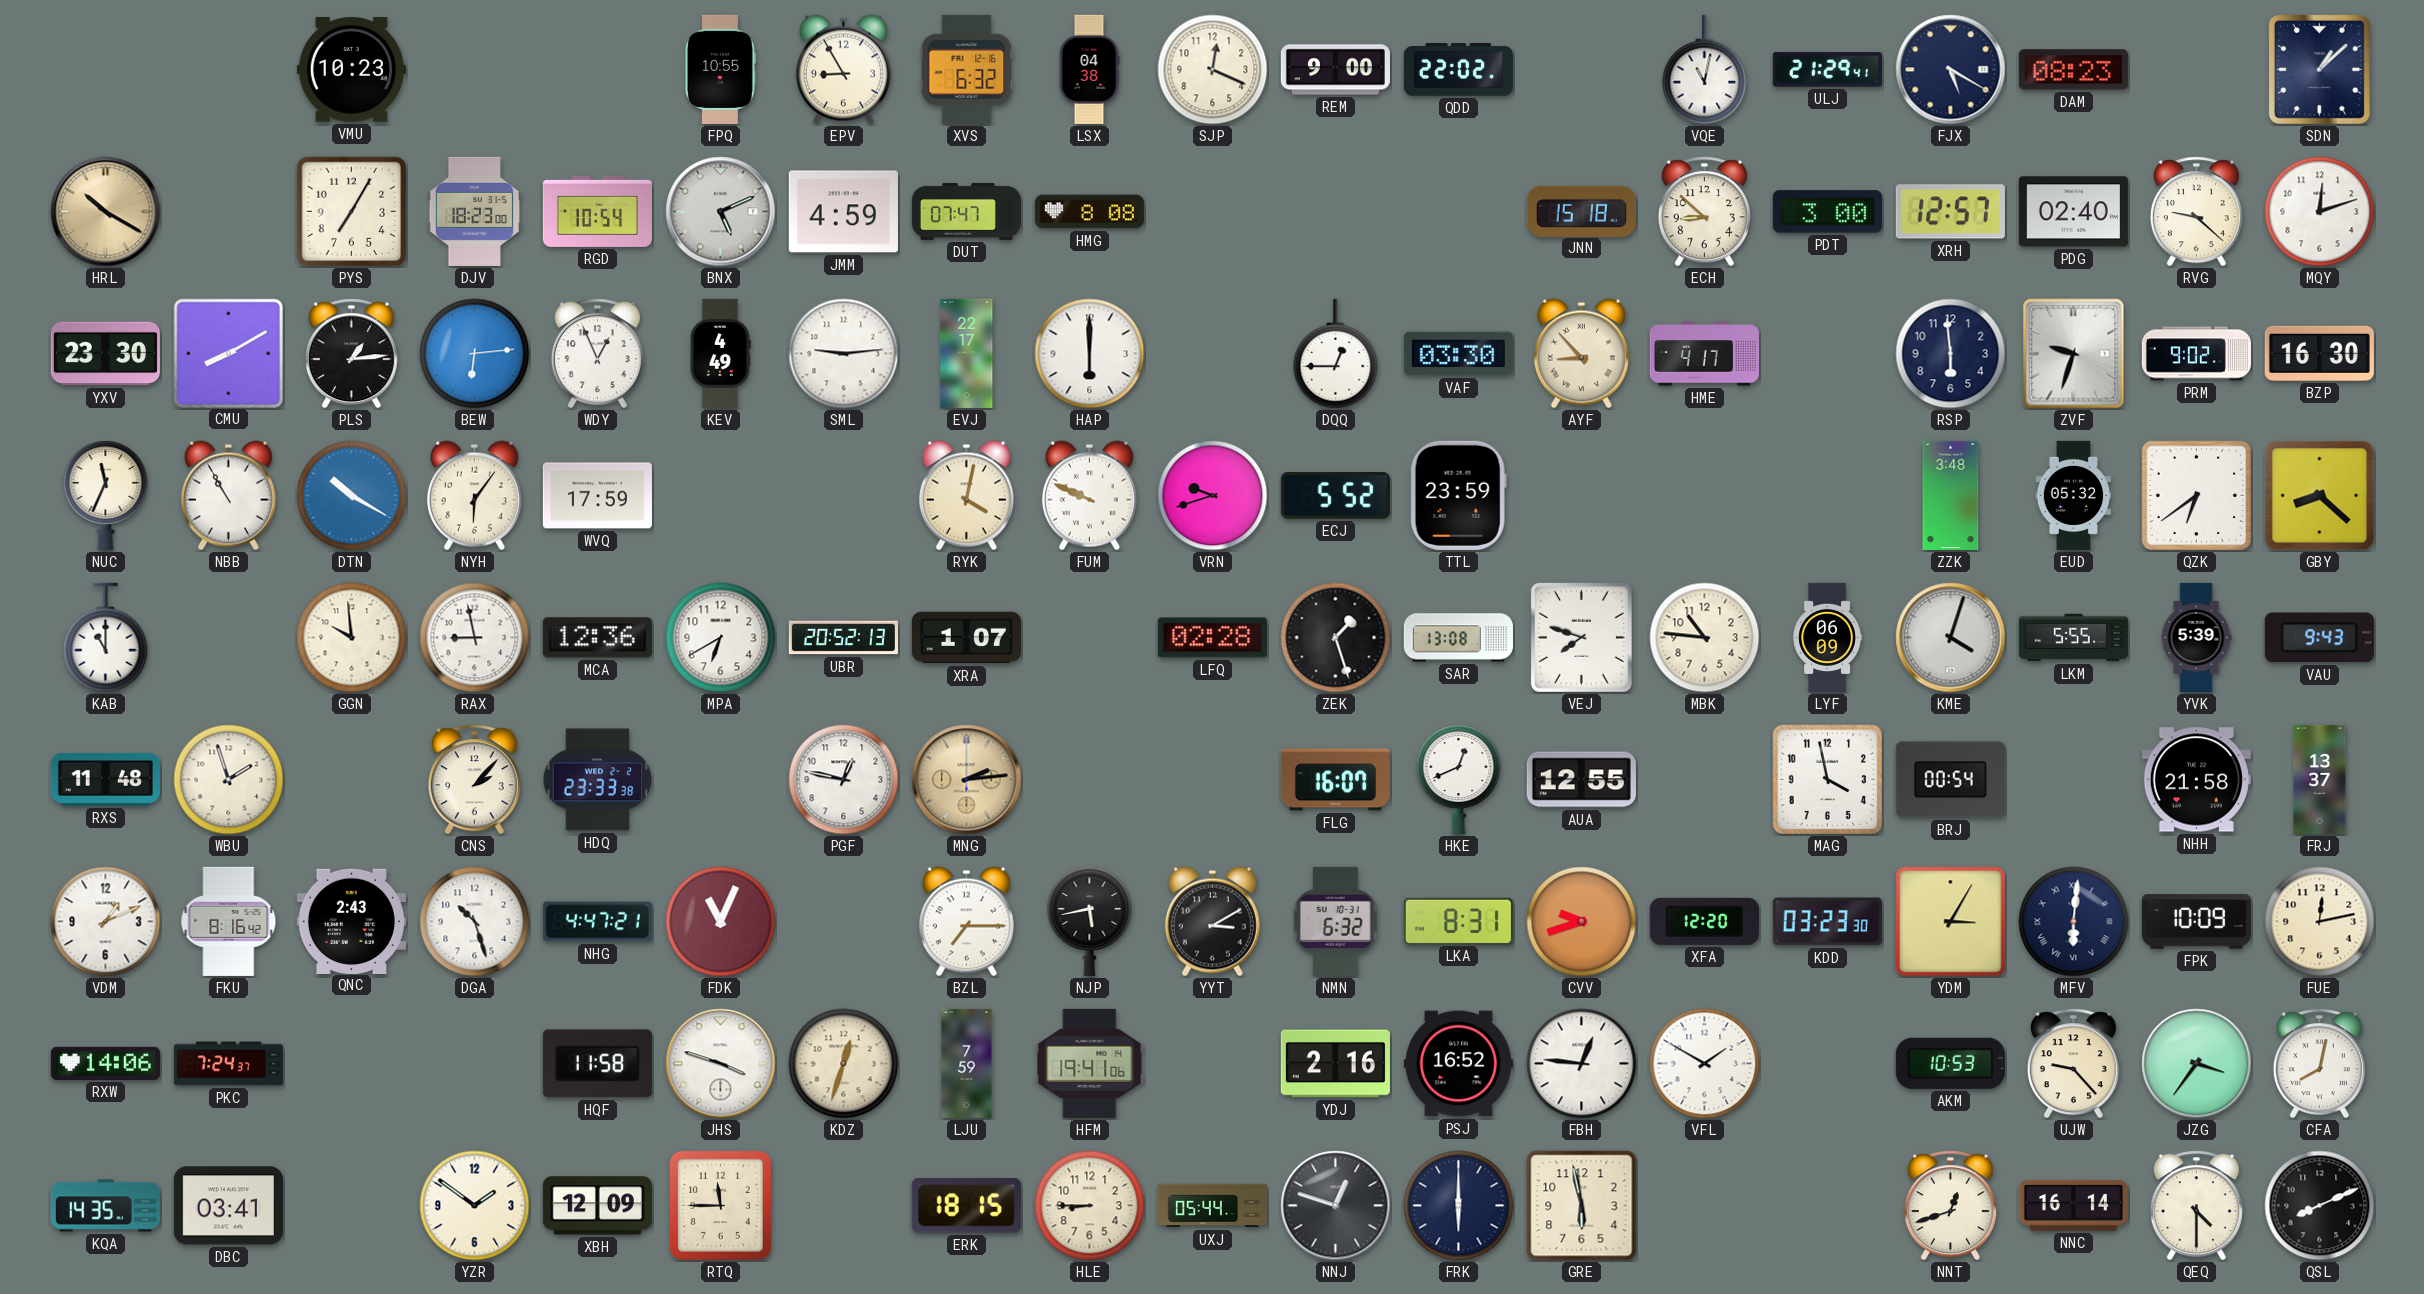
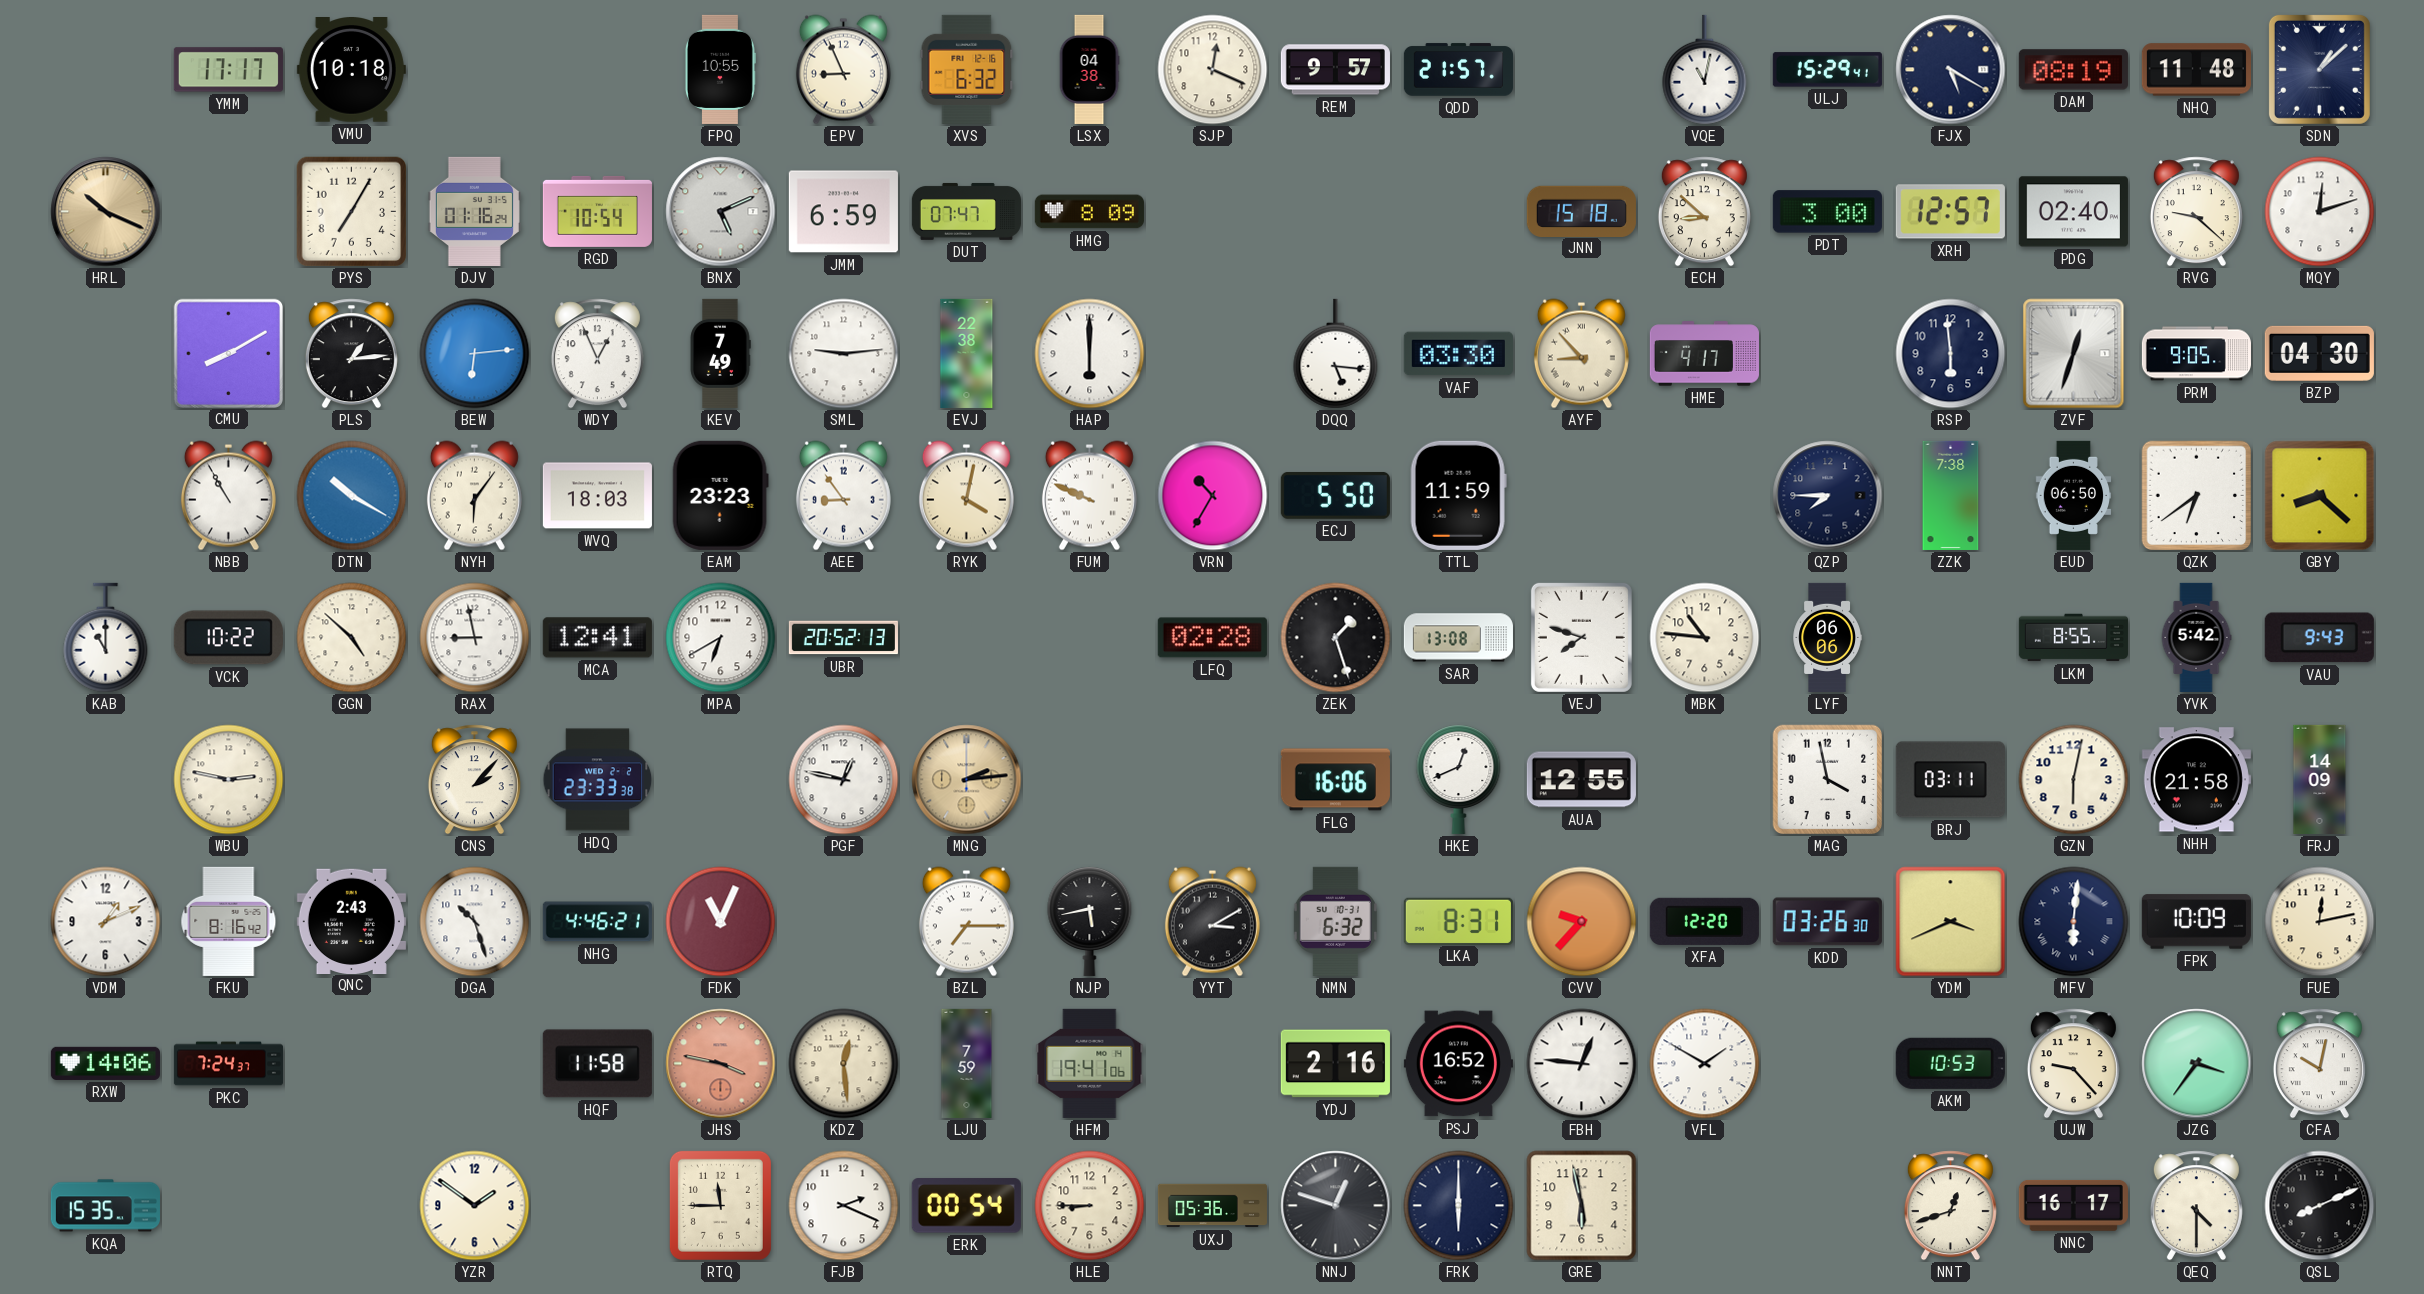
YMM: none -> 17:17
VMU: 10:23 -> 10:18
EPV: 8:55 -> 8:56
REM: 9:00 -> 9:57
QDD: 22:02 -> 21:57
ULJ: 21:29 -> 15:29
DAM: 08:23 -> 08:19
NHQ: none -> 11:48
HRL: 10:20 -> 10:19
DJV: 18:23 -> 01:16
JMM: 4:59 -> 6:59
HMG: 8:08 -> 8:09
YXV: 23:30 -> none
KEV: 4:49 -> 7:49
EVJ: 22:17 -> 22:38
DQQ: 12:45 -> 5:16
ZVF: 9:33 -> 12:33
PRM: 9:02 -> 9:05
BZP: 16:30 -> 04:30
NUC: 11:34 -> none
WVQ: 17:59 -> 18:03
EAM: none -> 23:23
AEE: none -> 8:54
VRN: 9:42 -> 10:35
ECJ: 5:52 -> 5:50
TTL: 23:59 -> 11:59
QZP: none -> 7:45
ZZK: 3:48 -> 7:38
EUD: 05:32 -> 06:50
VCK: none -> 10:22
GGN: 9:59 -> 4:52
MCA: 12:36 -> 12:41
XRA: 1:07 -> none
LYF: 06:09 -> 06:06
KME: 4:03 -> none
LKM: 5:55 -> 8:55
YVK: 5:39 -> 5:42
RXS: 11:48 -> none
WBU: 1:57 -> 2:47
FLG: 16:07 -> 16:06
BRJ: 00:54 -> 03:11
GZN: none -> 6:02
FRJ: 13:37 -> 14:09
NHG: 4:47 -> 4:46
CVV: 9:42 -> 9:37
KDD: 03:23 -> 03:26
YDM: 3:05 -> 3:41
JHS: 3:48 -> 3:47
JHS dial: white -> salmon
KDZ: 12:33 -> 12:29
CFA: 8:02 -> 10:02
KQA: 14:35 -> 15:35
DBC: 03:41 -> none
XBH: 12:09 -> none
FJB: none -> 2:19
ERK: 18:15 -> 00:54
UXJ: 05:44 -> 05:36
NNC: 16:14 -> 16:17
